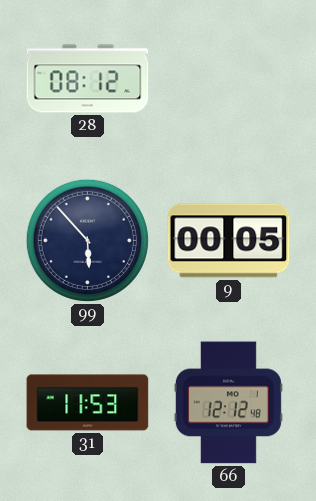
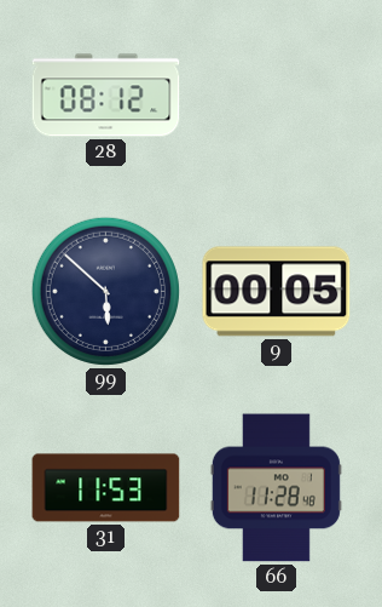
99: 5:53 -> 5:52
66: 12:12 -> 11:28
